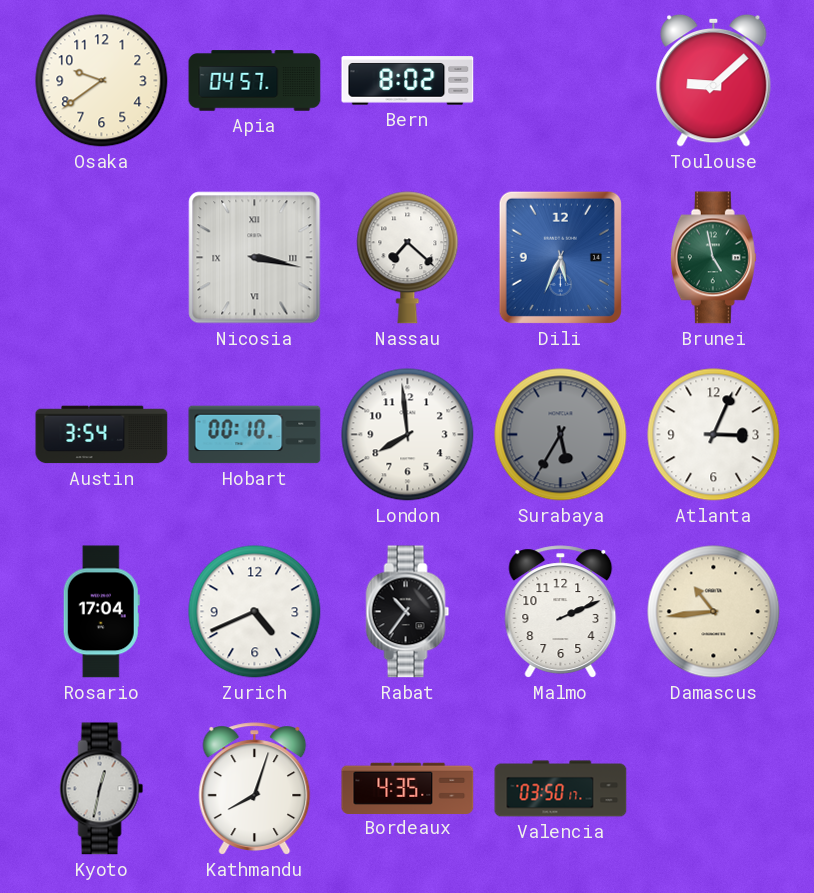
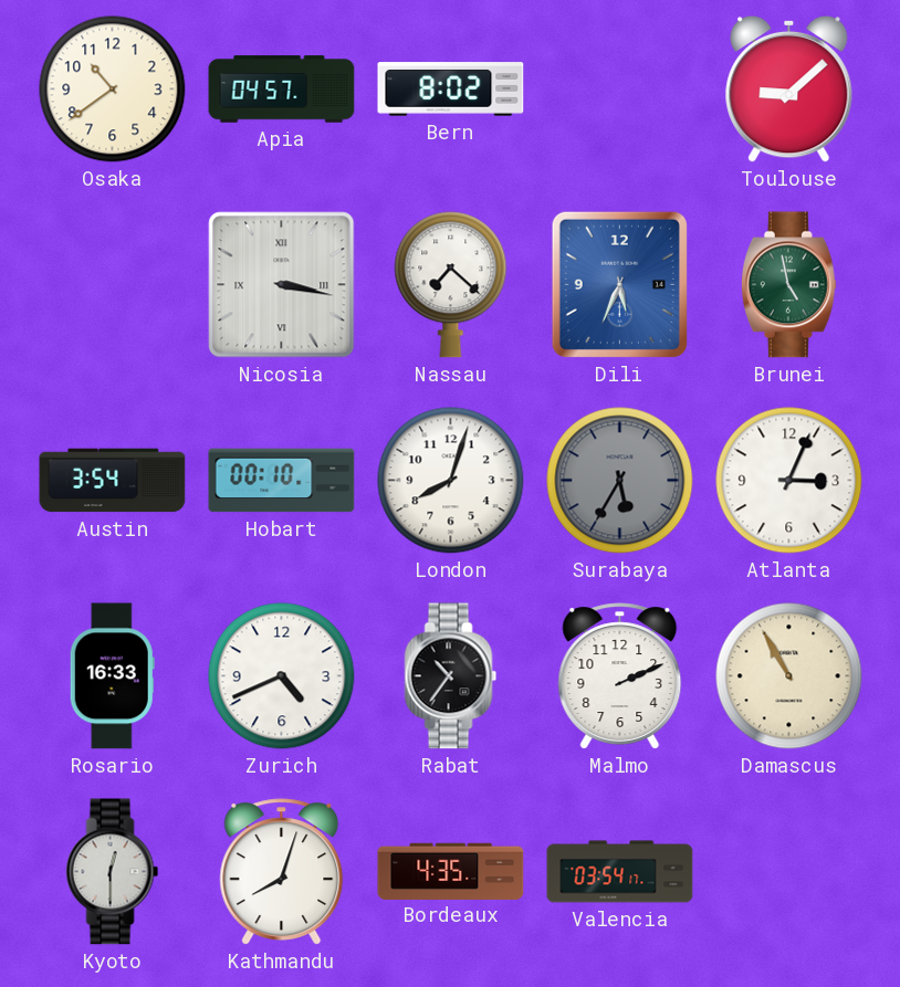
Osaka: 9:39 -> 10:39
London: 7:59 -> 8:03
Rosario: 17:04 -> 16:33
Damascus: 10:44 -> 10:55
Kyoto: 12:32 -> 12:30
Valencia: 03:50 -> 03:54
